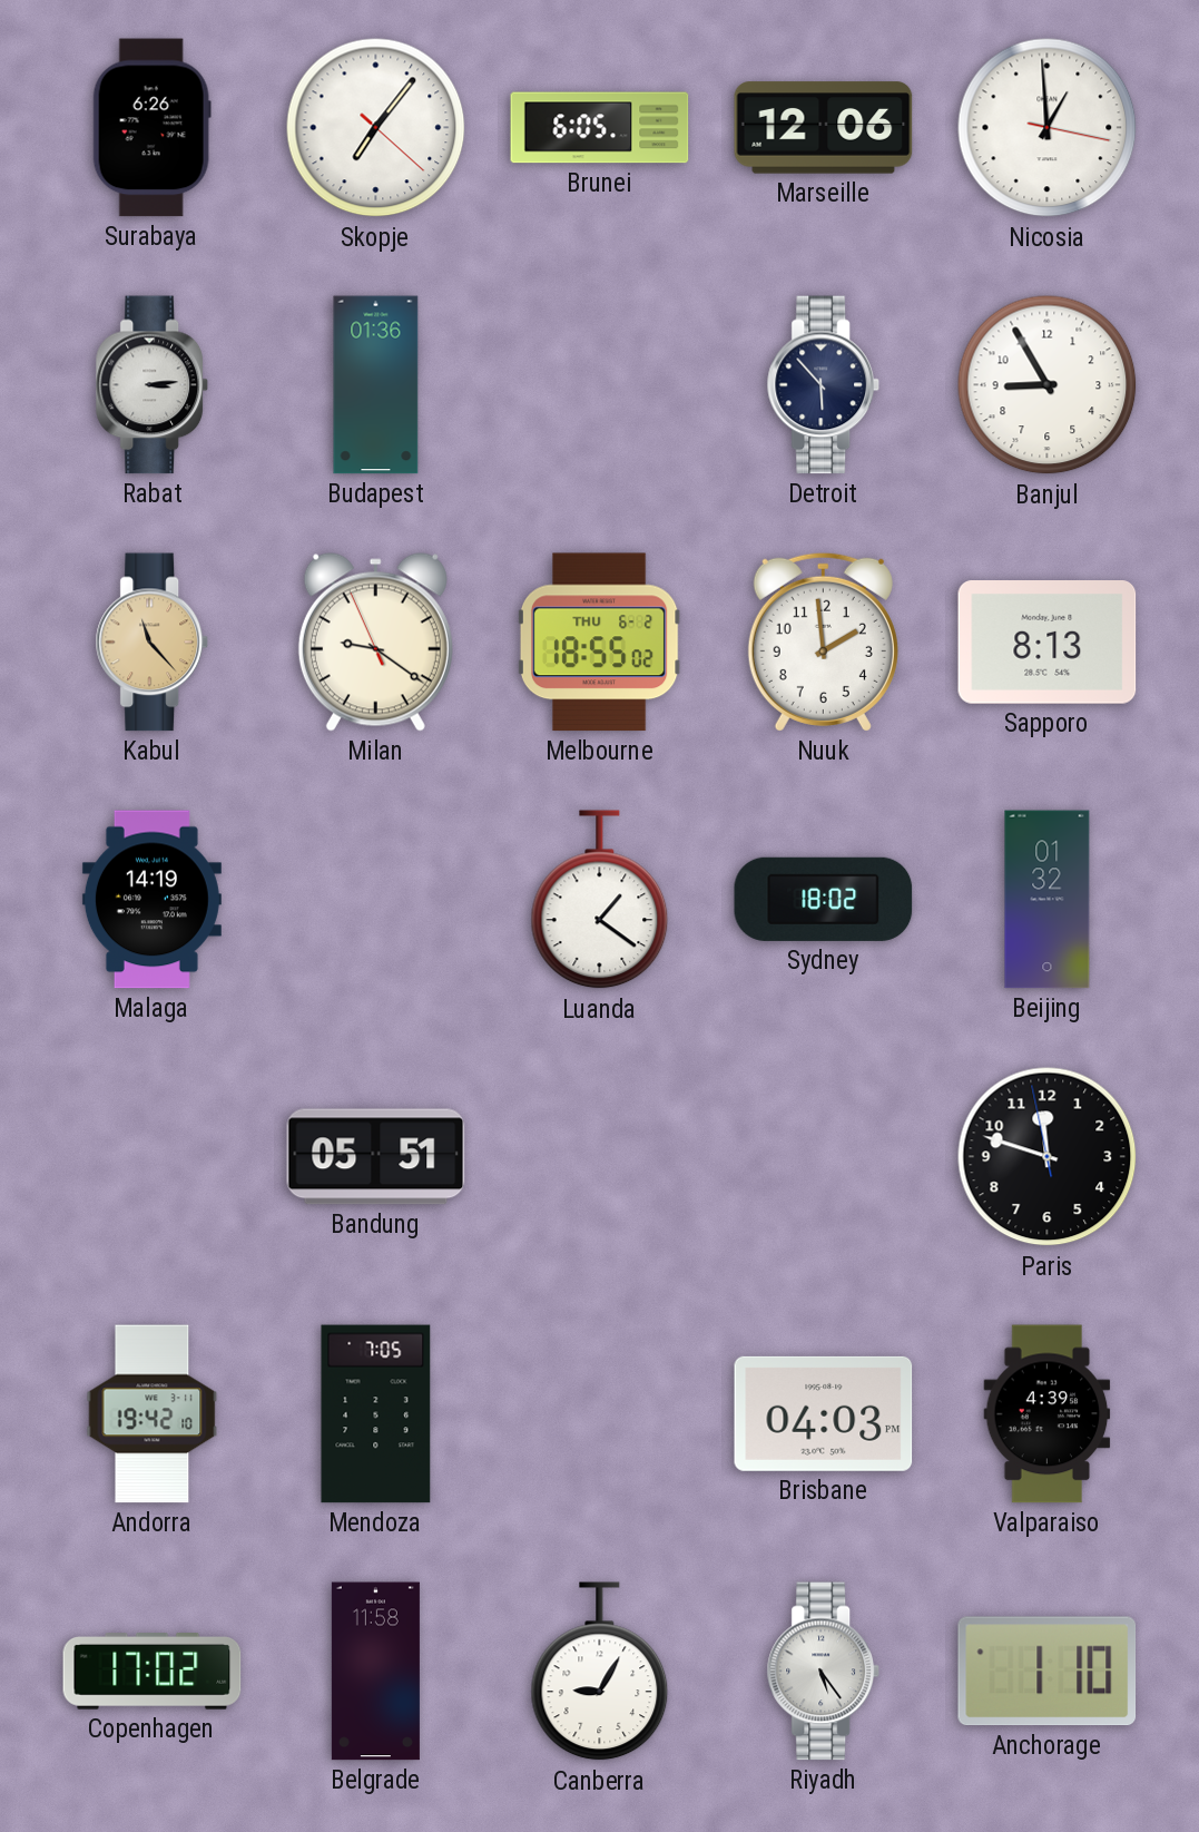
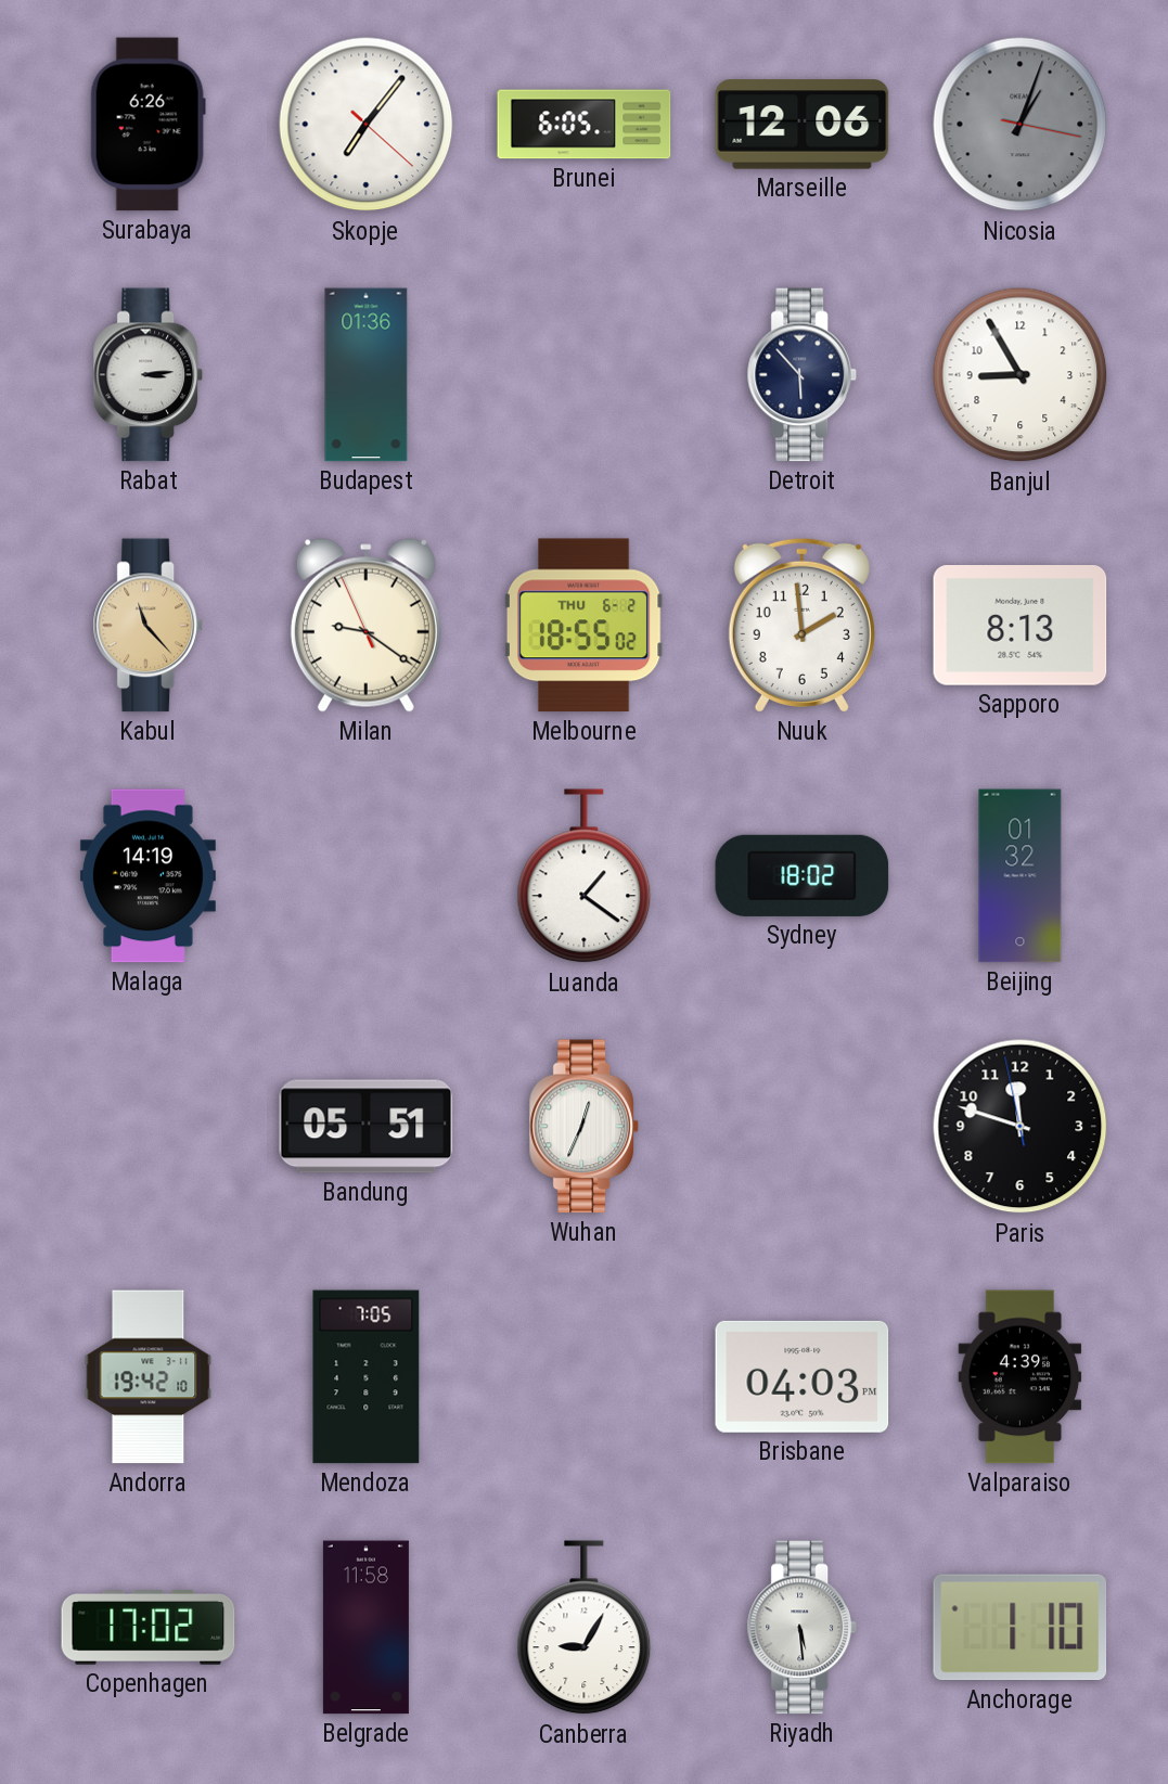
Nicosia: 12:59 -> 1:03
Nicosia dial: white -> grey
Wuhan: none -> 12:34
Riyadh: 5:24 -> 5:29
